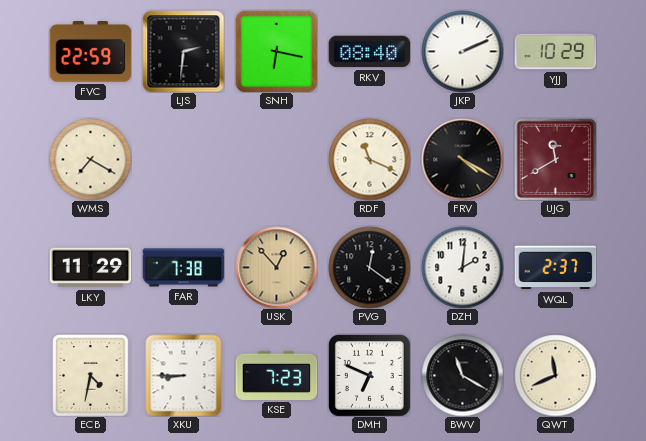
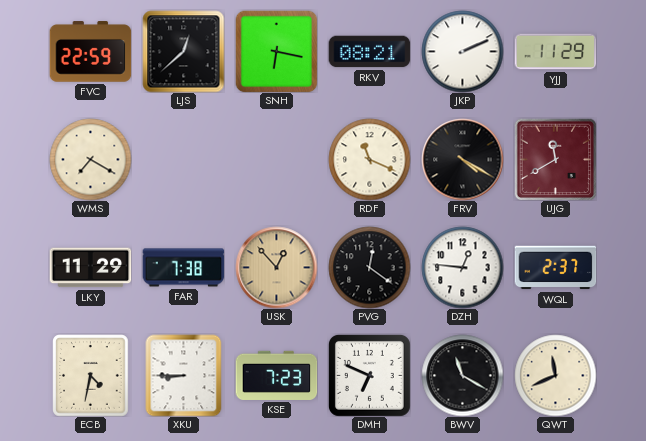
LJS: 2:31 -> 12:38
RKV: 08:40 -> 08:21
YJJ: 10:29 -> 11:29
DZH: 2:01 -> 12:46
